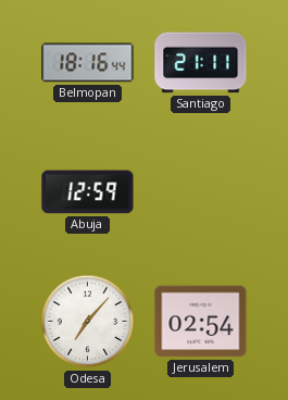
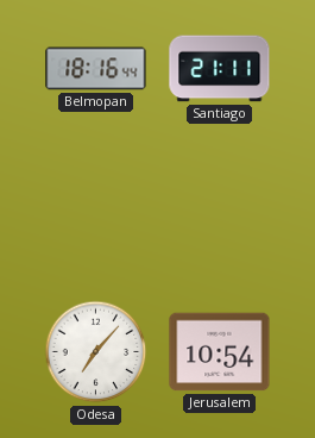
Abuja: 12:59 -> none
Jerusalem: 02:54 -> 10:54
